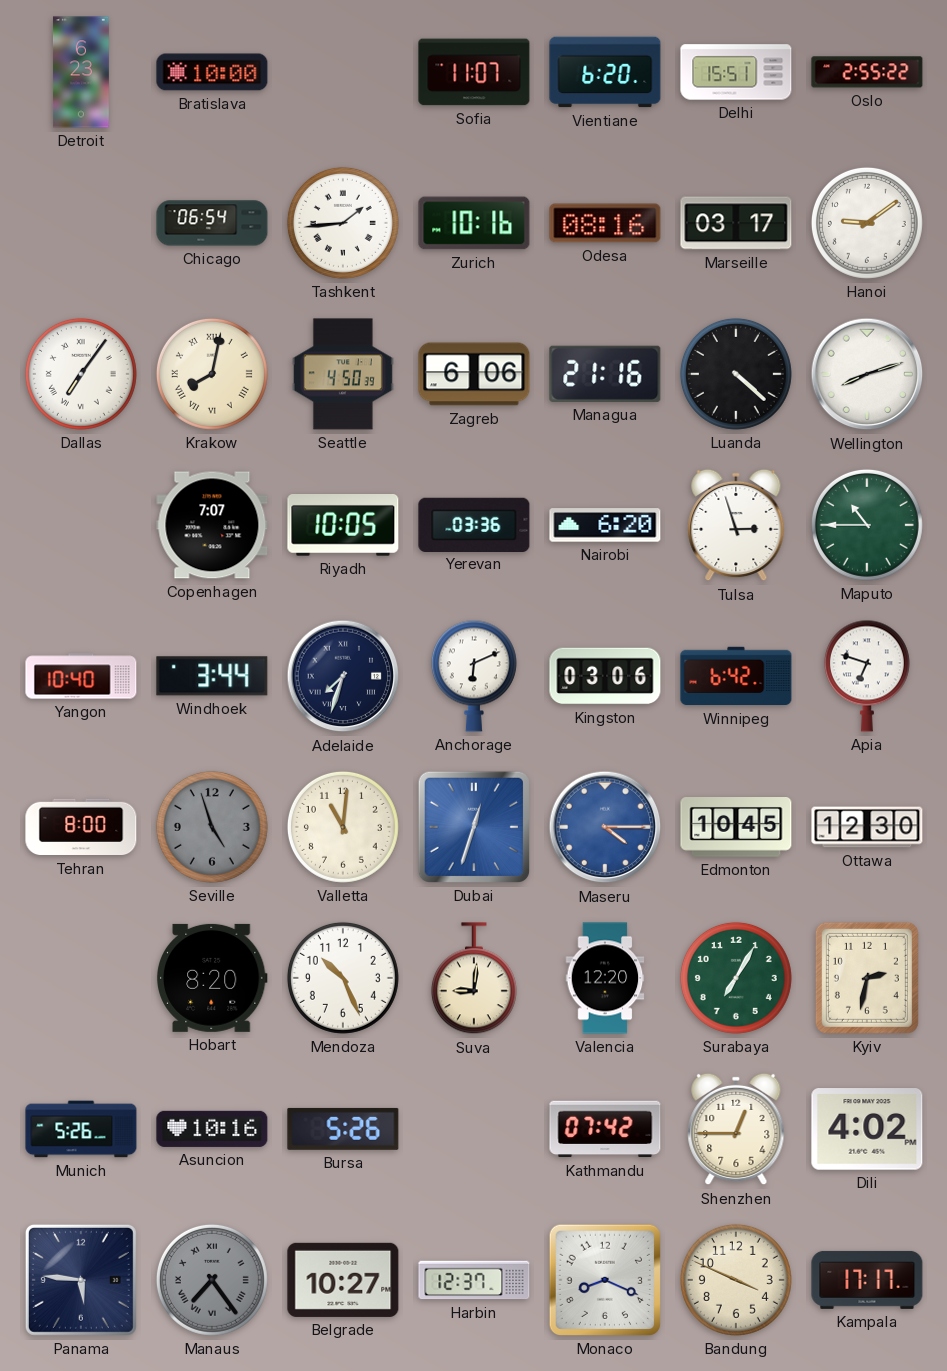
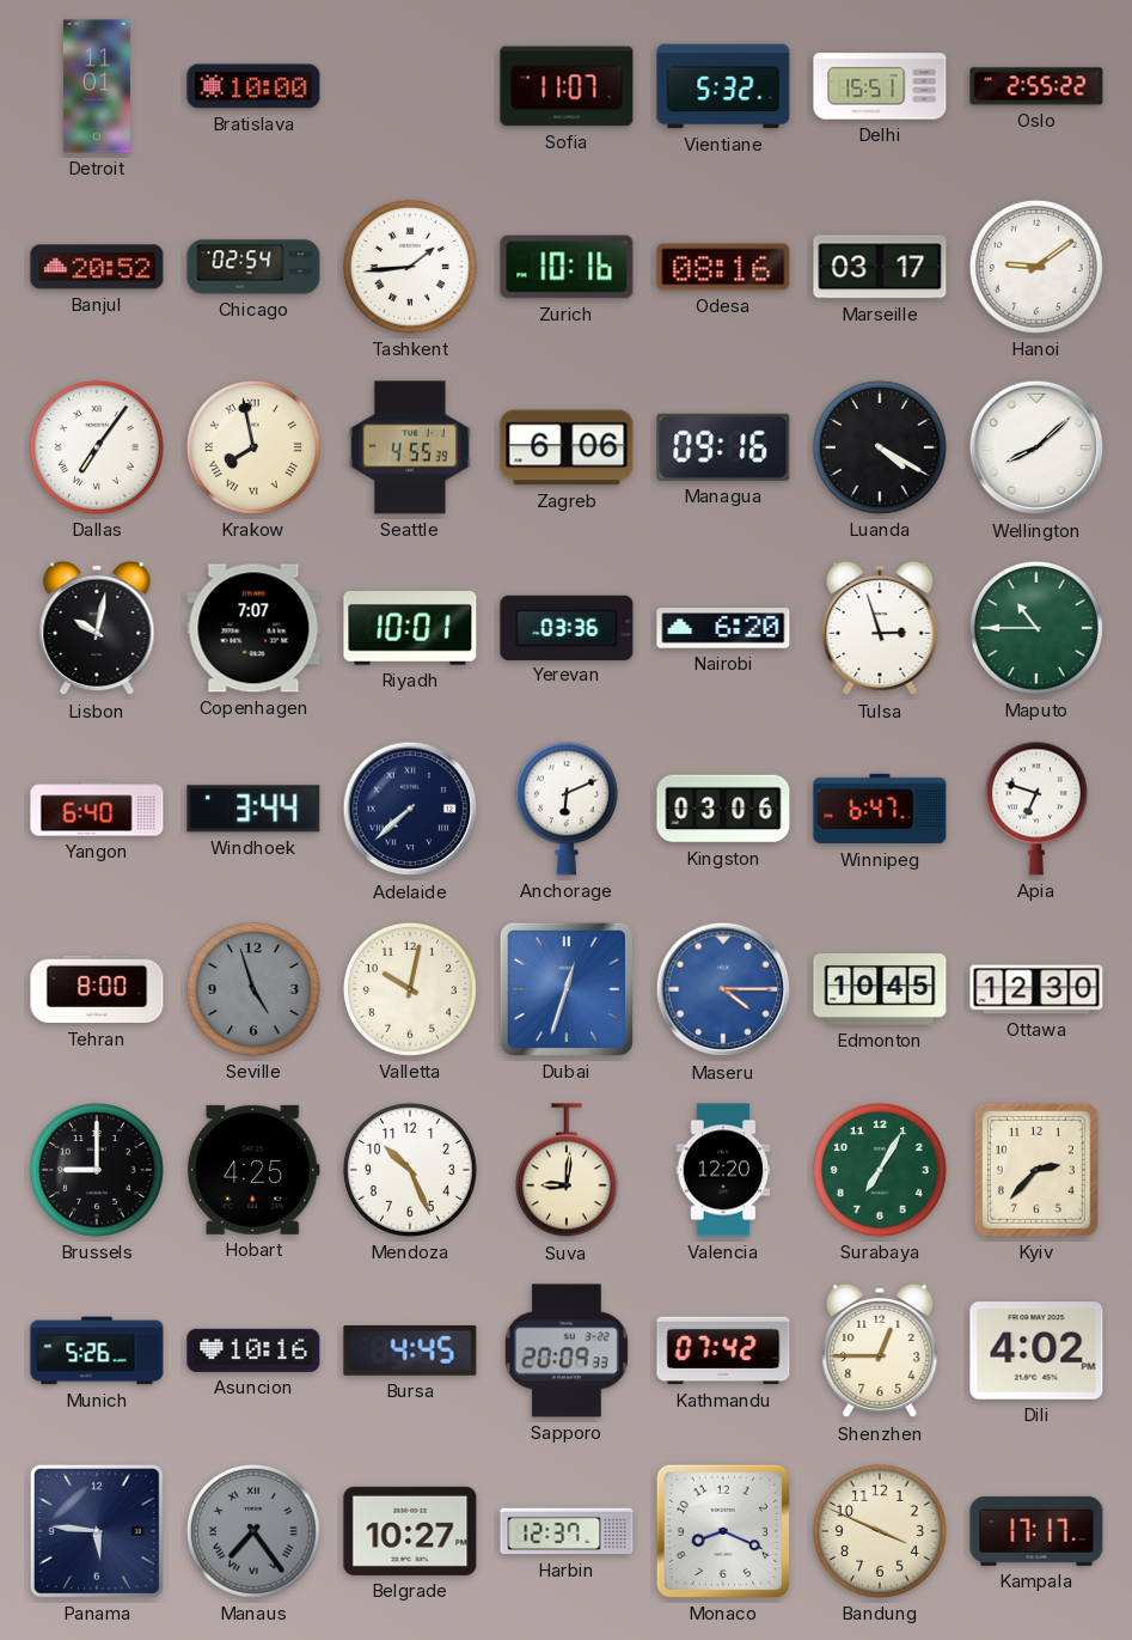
Detroit: 6:23 -> 11:01
Vientiane: 6:20 -> 5:32
Banjul: none -> 20:52
Chicago: 06:54 -> 02:54
Krakow: 8:02 -> 7:58
Seattle: 4:50 -> 4:55
Managua: 21:16 -> 09:16
Luanda: 4:22 -> 4:20
Wellington: 8:12 -> 8:08
Lisbon: none -> 10:02
Riyadh: 10:05 -> 10:01
Yangon: 10:40 -> 6:40
Adelaide: 7:33 -> 7:38
Winnipeg: 6:42 -> 6:47
Valletta: 11:01 -> 10:02
Brussels: none -> 9:00
Hobart: 8:20 -> 4:25
Kyiv: 2:32 -> 2:37
Bursa: 5:26 -> 4:45
Sapporo: none -> 20:09
